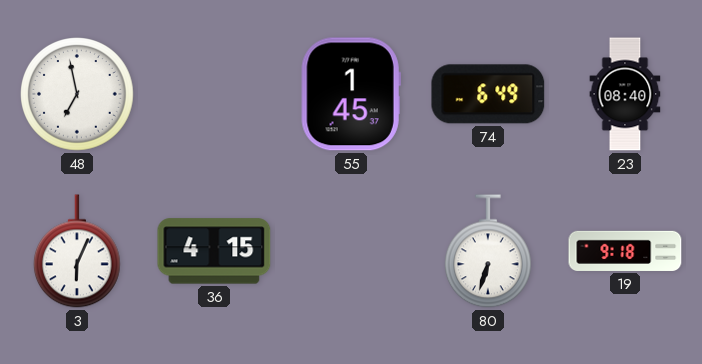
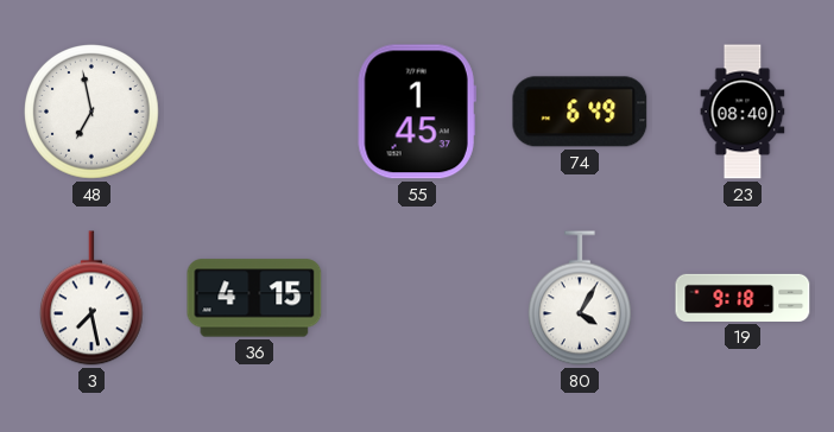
3: 6:04 -> 7:28
80: 6:33 -> 4:05
